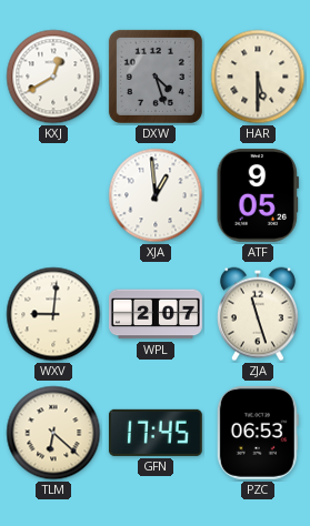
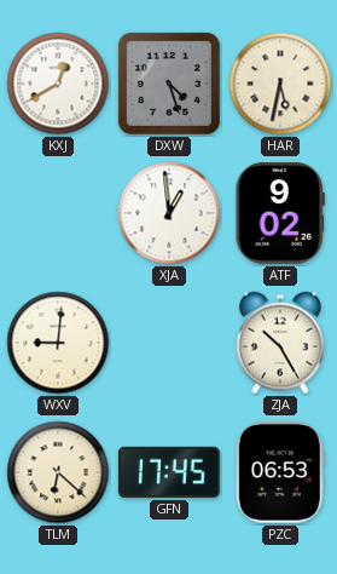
HAR: 5:30 -> 5:32
ATF: 9:05 -> 9:02
WPL: 2:07 -> none
ZJA: 11:27 -> 10:25
